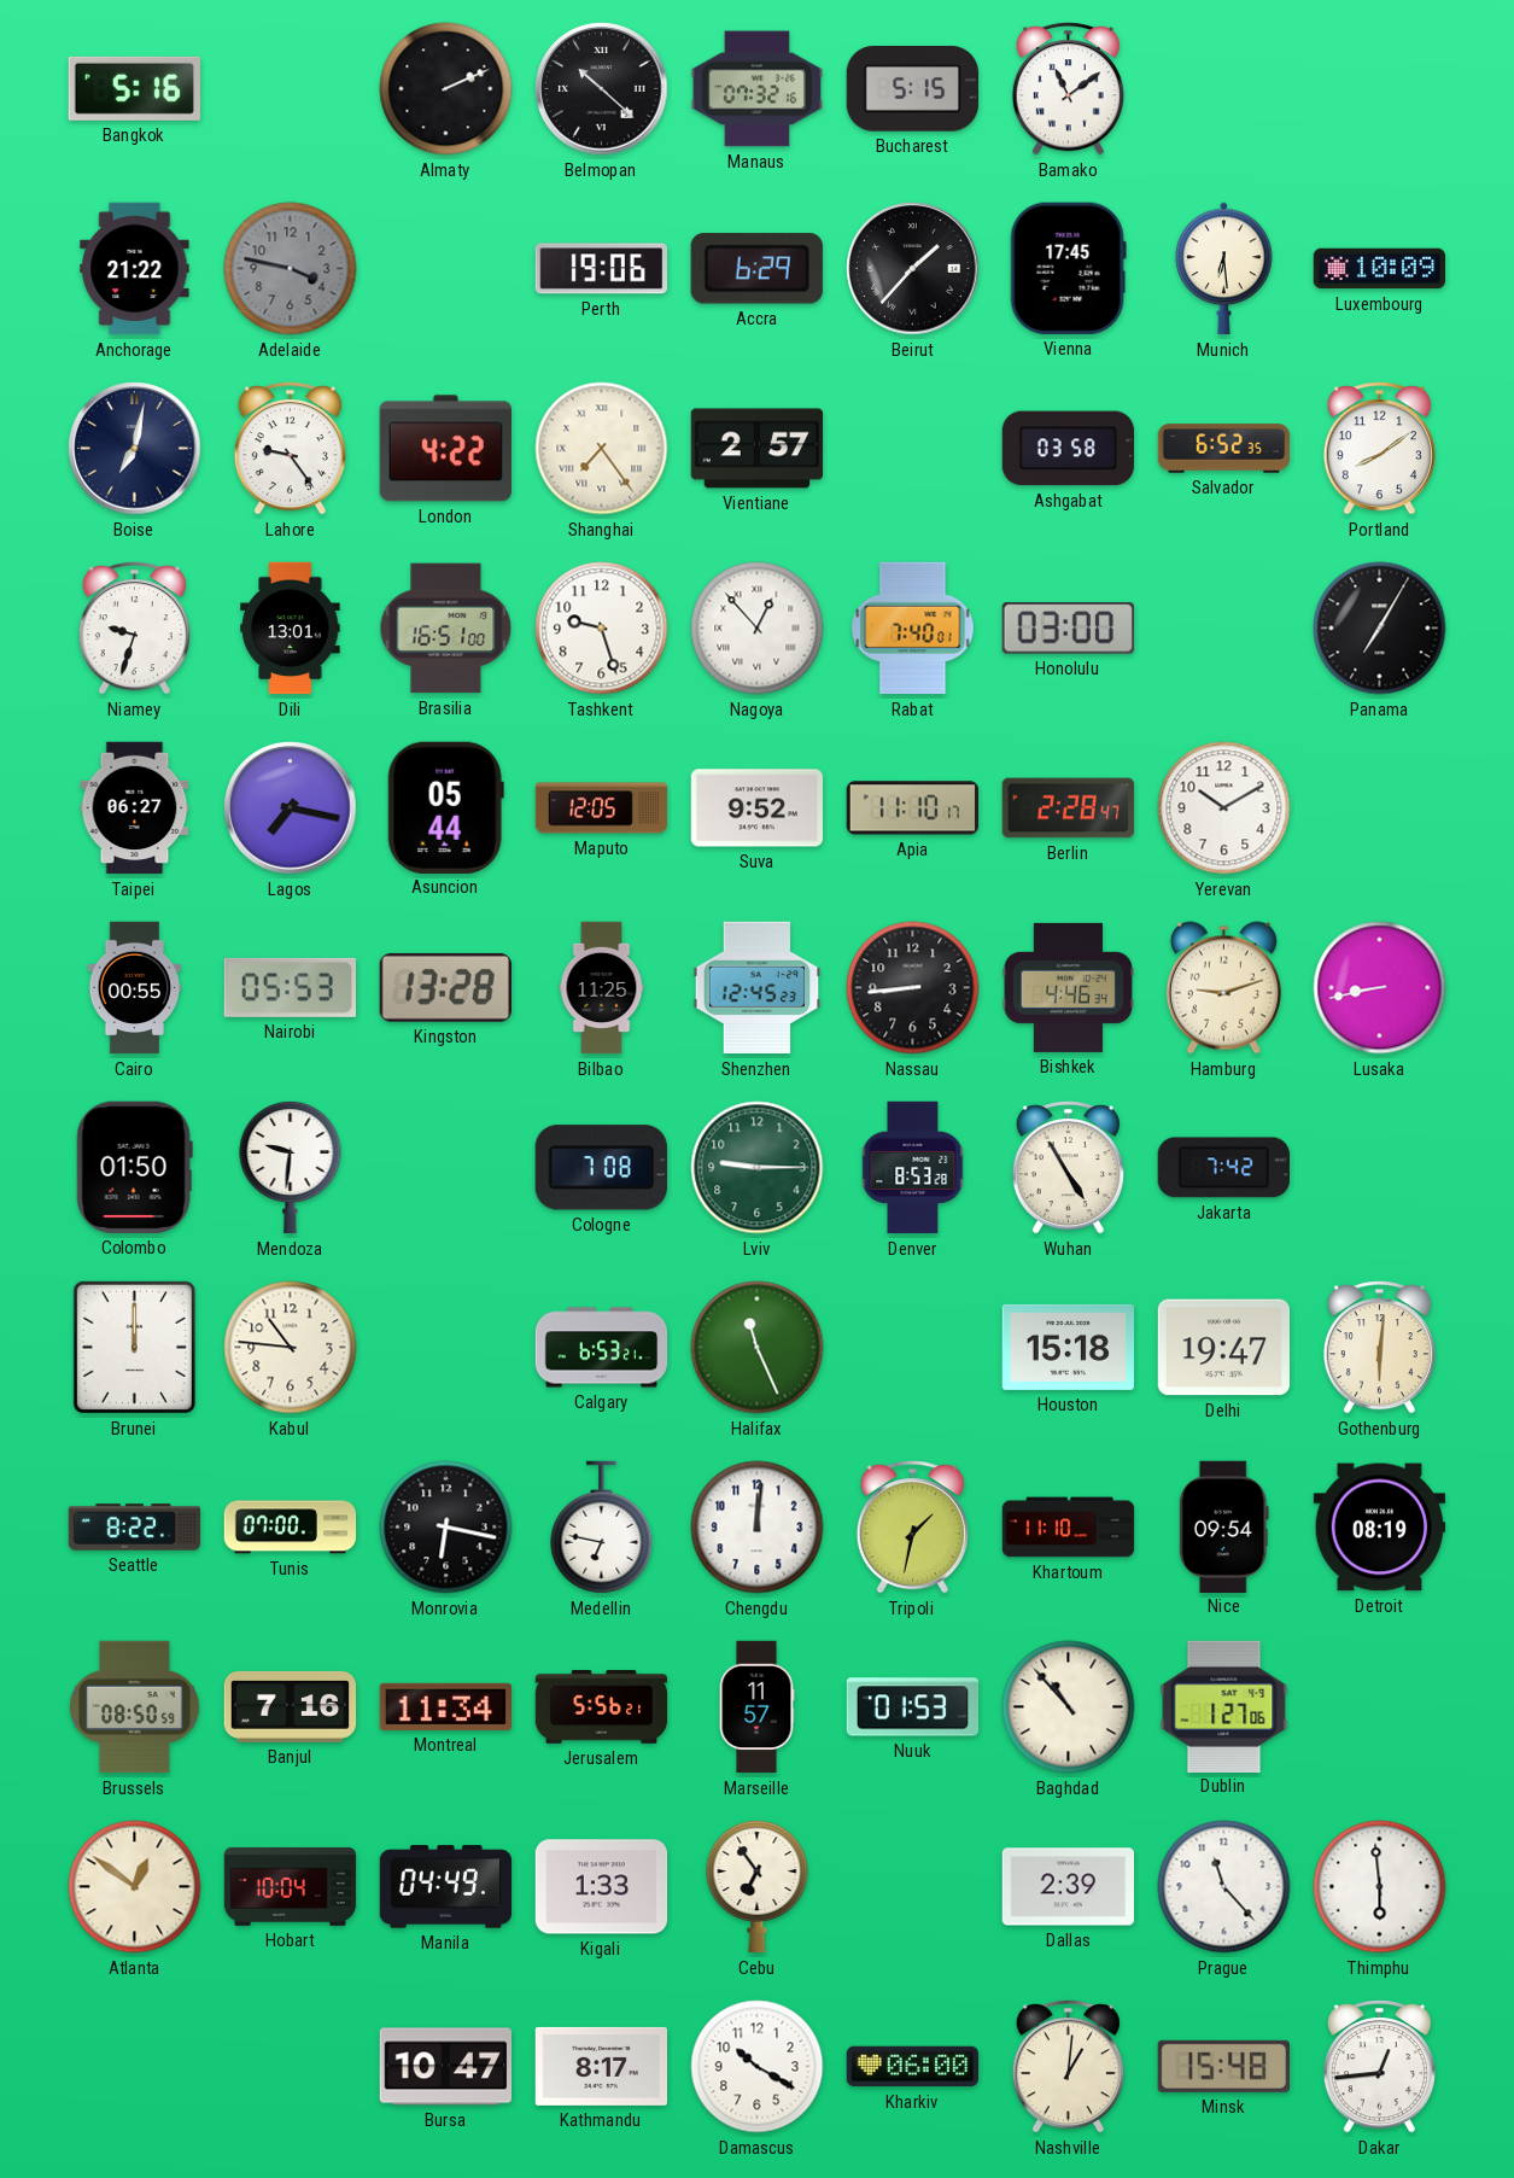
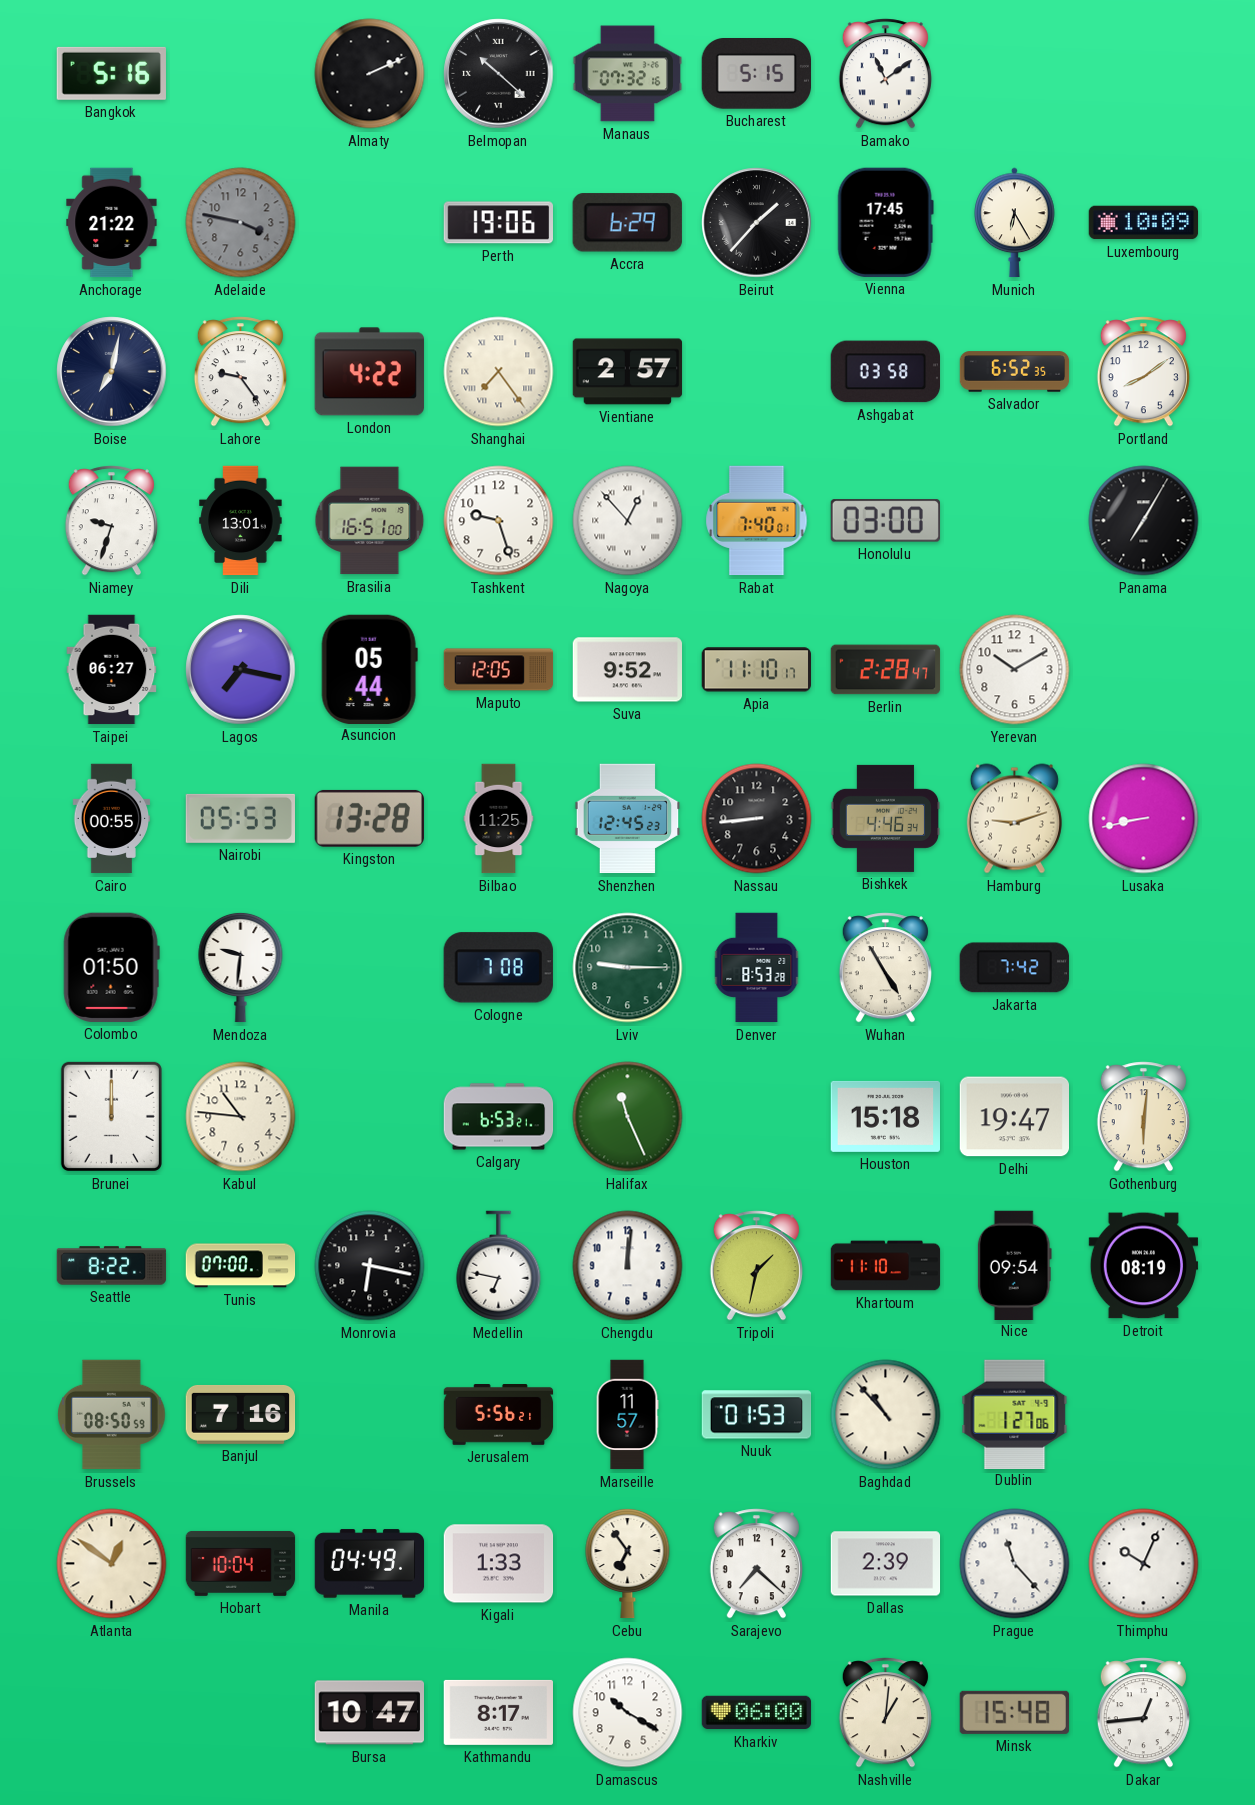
Munich: 6:29 -> 6:25
Montreal: 11:34 -> none
Sarajevo: none -> 7:22
Thimphu: 5:59 -> 10:04
